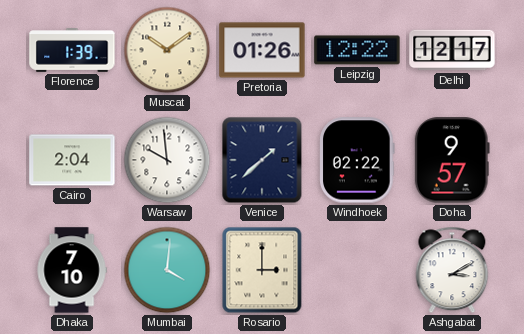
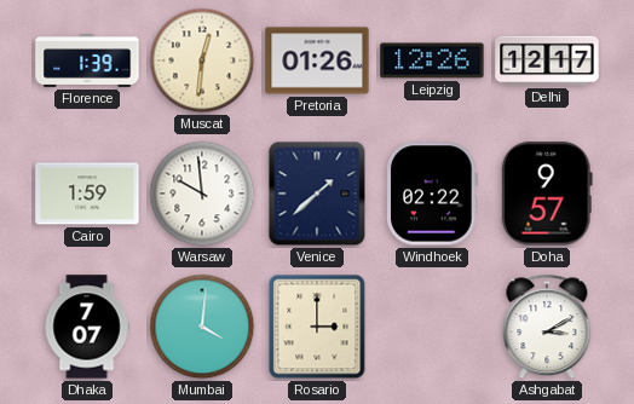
Muscat: 10:09 -> 12:31
Leipzig: 12:22 -> 12:26
Cairo: 2:04 -> 1:59
Dhaka: 7:10 -> 7:07
